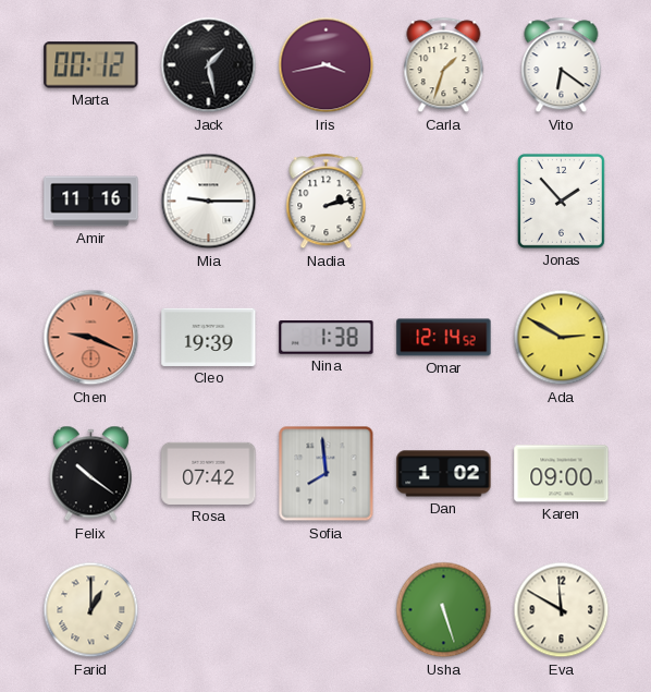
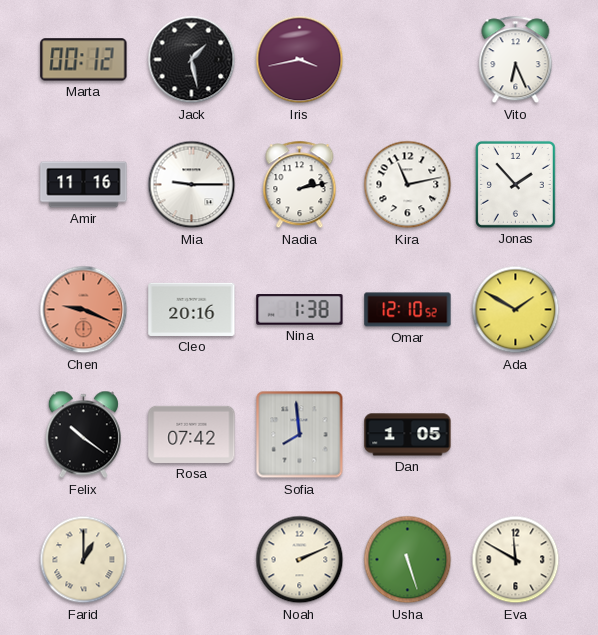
Carla: 1:33 -> none
Vito: 6:21 -> 6:26
Kira: none -> 11:13
Cleo: 19:39 -> 20:16
Omar: 12:14 -> 12:10
Ada: 2:50 -> 1:50
Dan: 1:02 -> 1:05
Karen: 09:00 -> none
Noah: none -> 2:11
